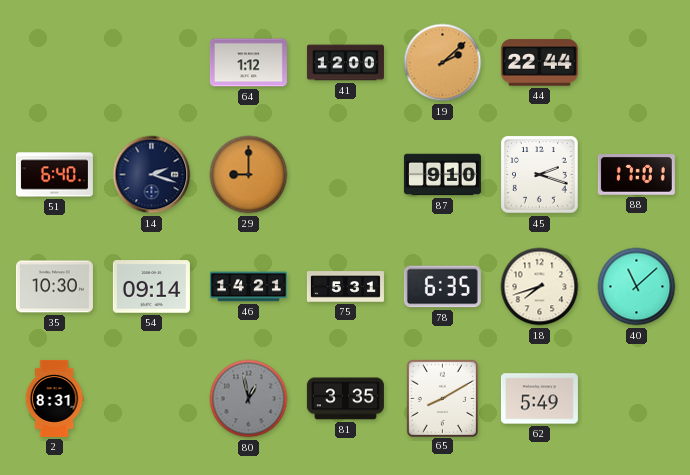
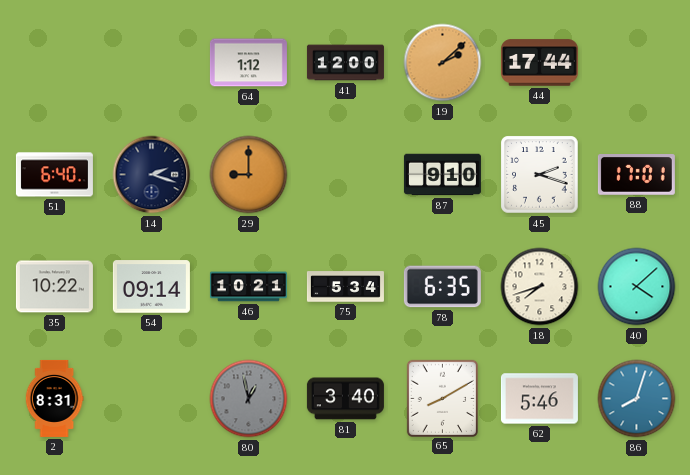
44: 22:44 -> 17:44
35: 10:30 -> 10:22
46: 14:21 -> 10:21
75: 5:31 -> 5:34
40: 11:08 -> 4:08
81: 3:35 -> 3:40
62: 5:49 -> 5:46
86: none -> 8:03
